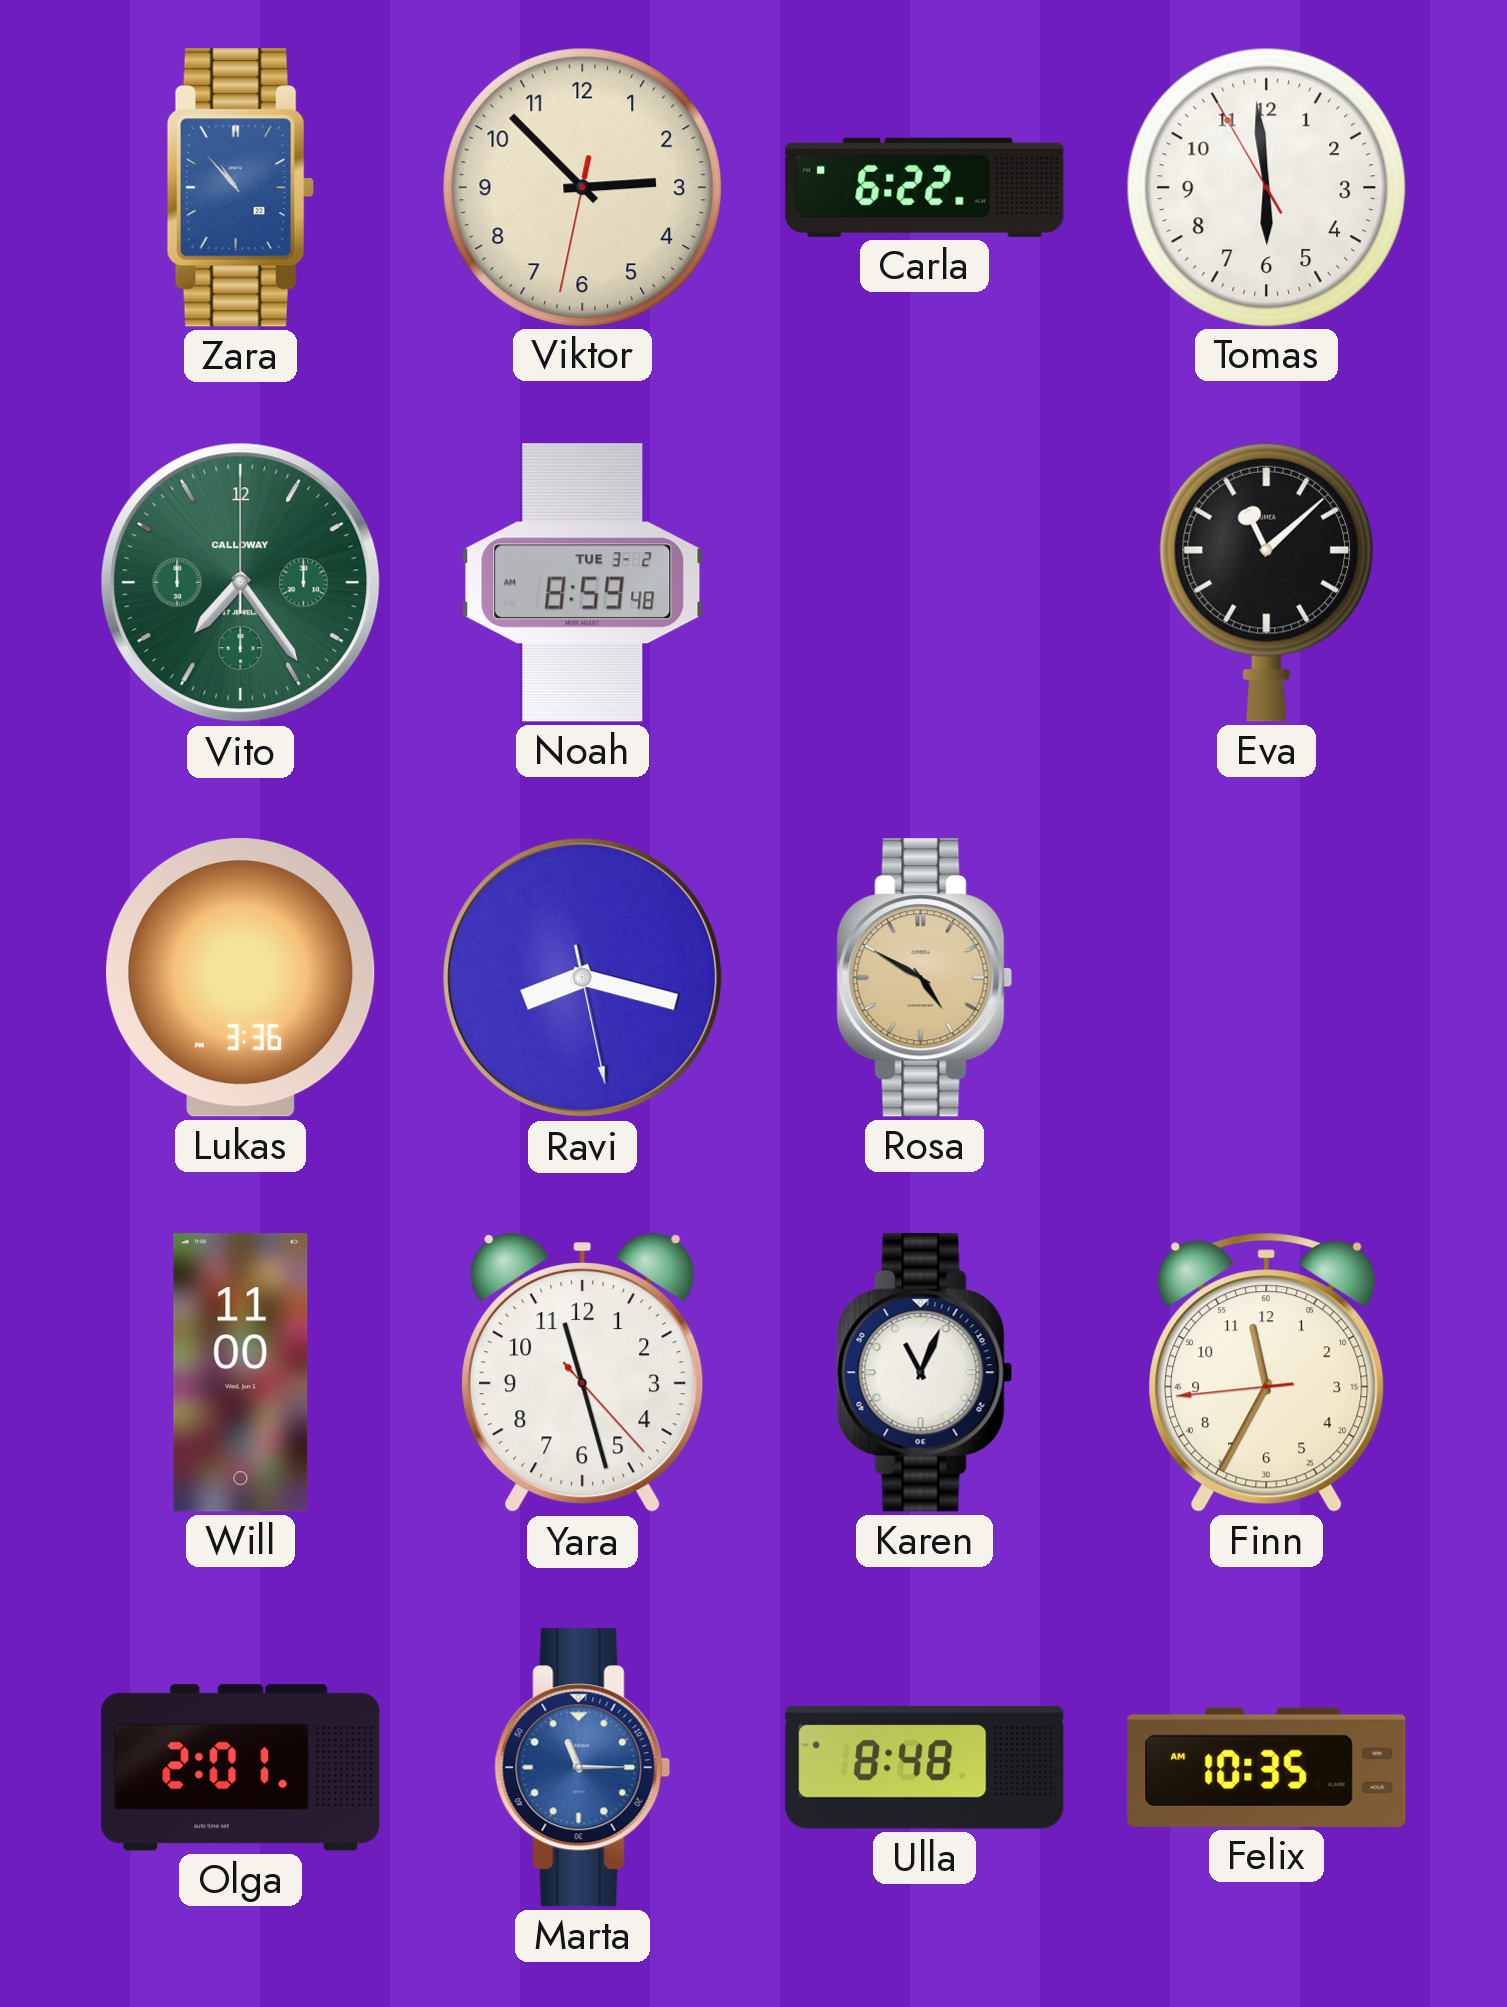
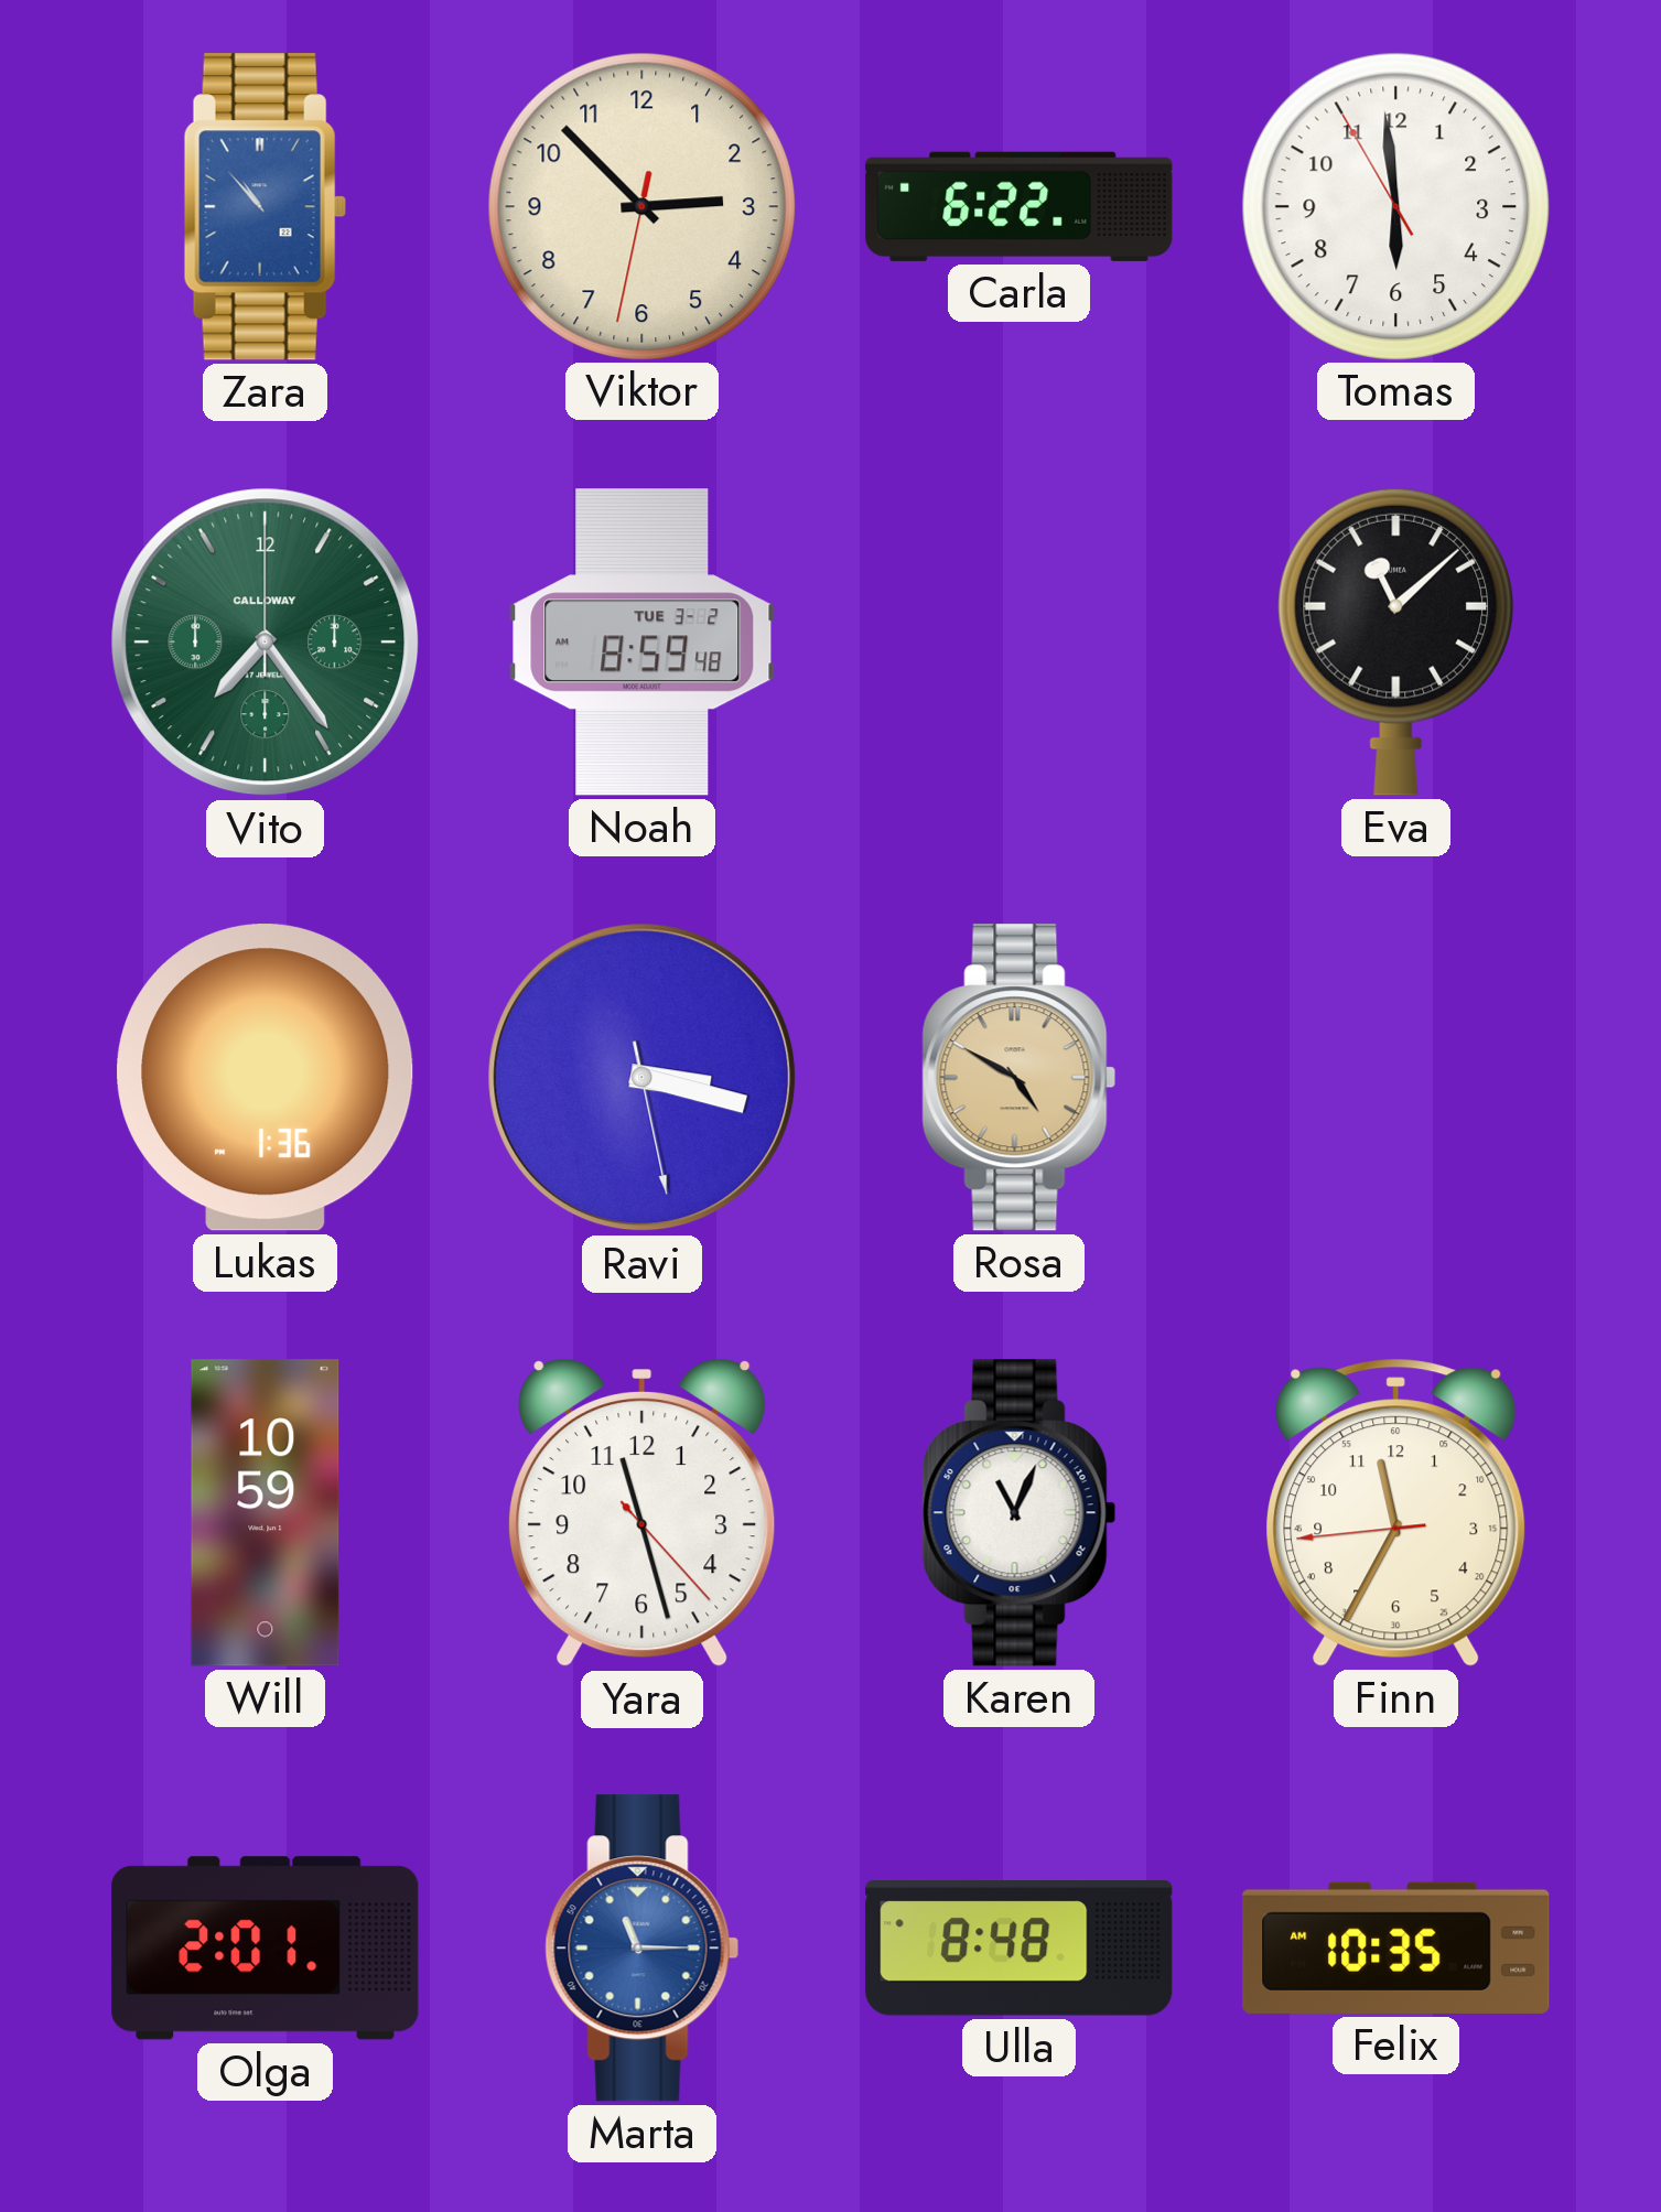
Lukas: 3:36 -> 1:36
Ravi: 8:17 -> 3:17
Will: 11:00 -> 10:59
